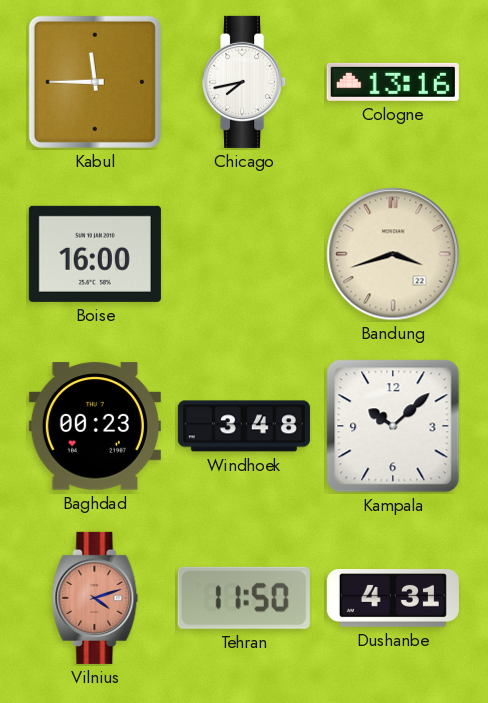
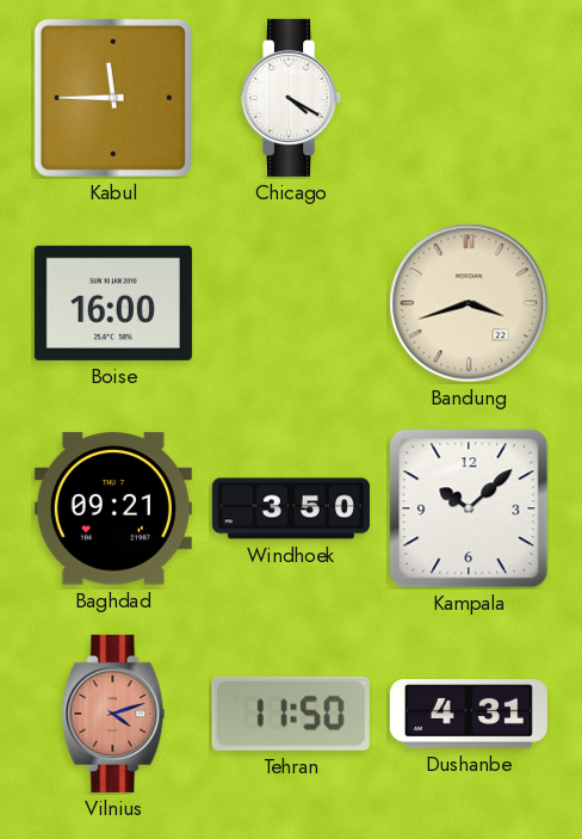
Chicago: 7:43 -> 4:20
Cologne: 13:16 -> none
Baghdad: 00:23 -> 09:21
Windhoek: 3:48 -> 3:50
